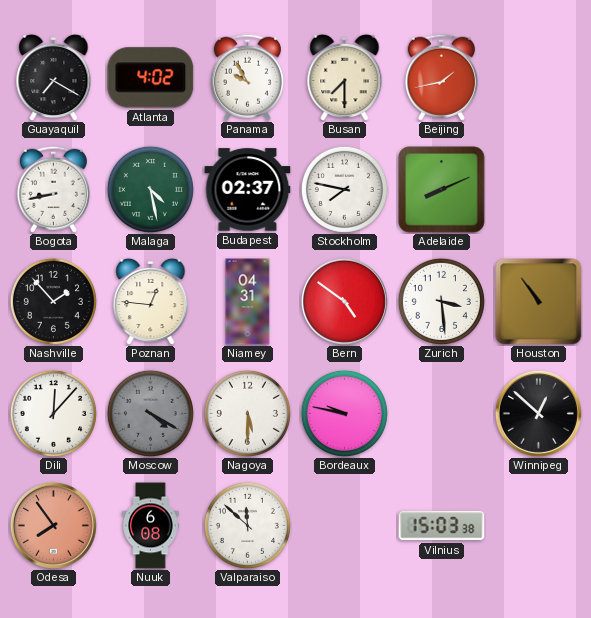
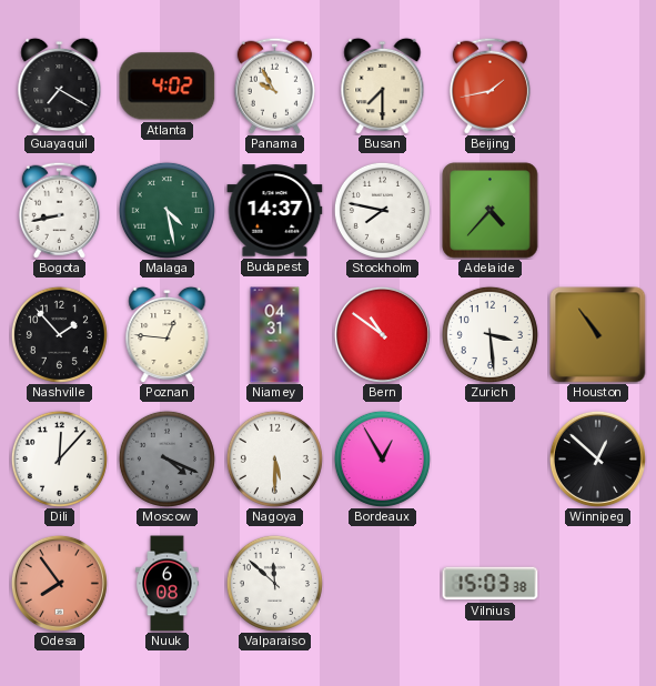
Budapest: 02:37 -> 14:37
Adelaide: 8:11 -> 4:37
Bern: 4:51 -> 10:51
Moscow: 4:20 -> 4:19
Bordeaux: 9:47 -> 12:55
